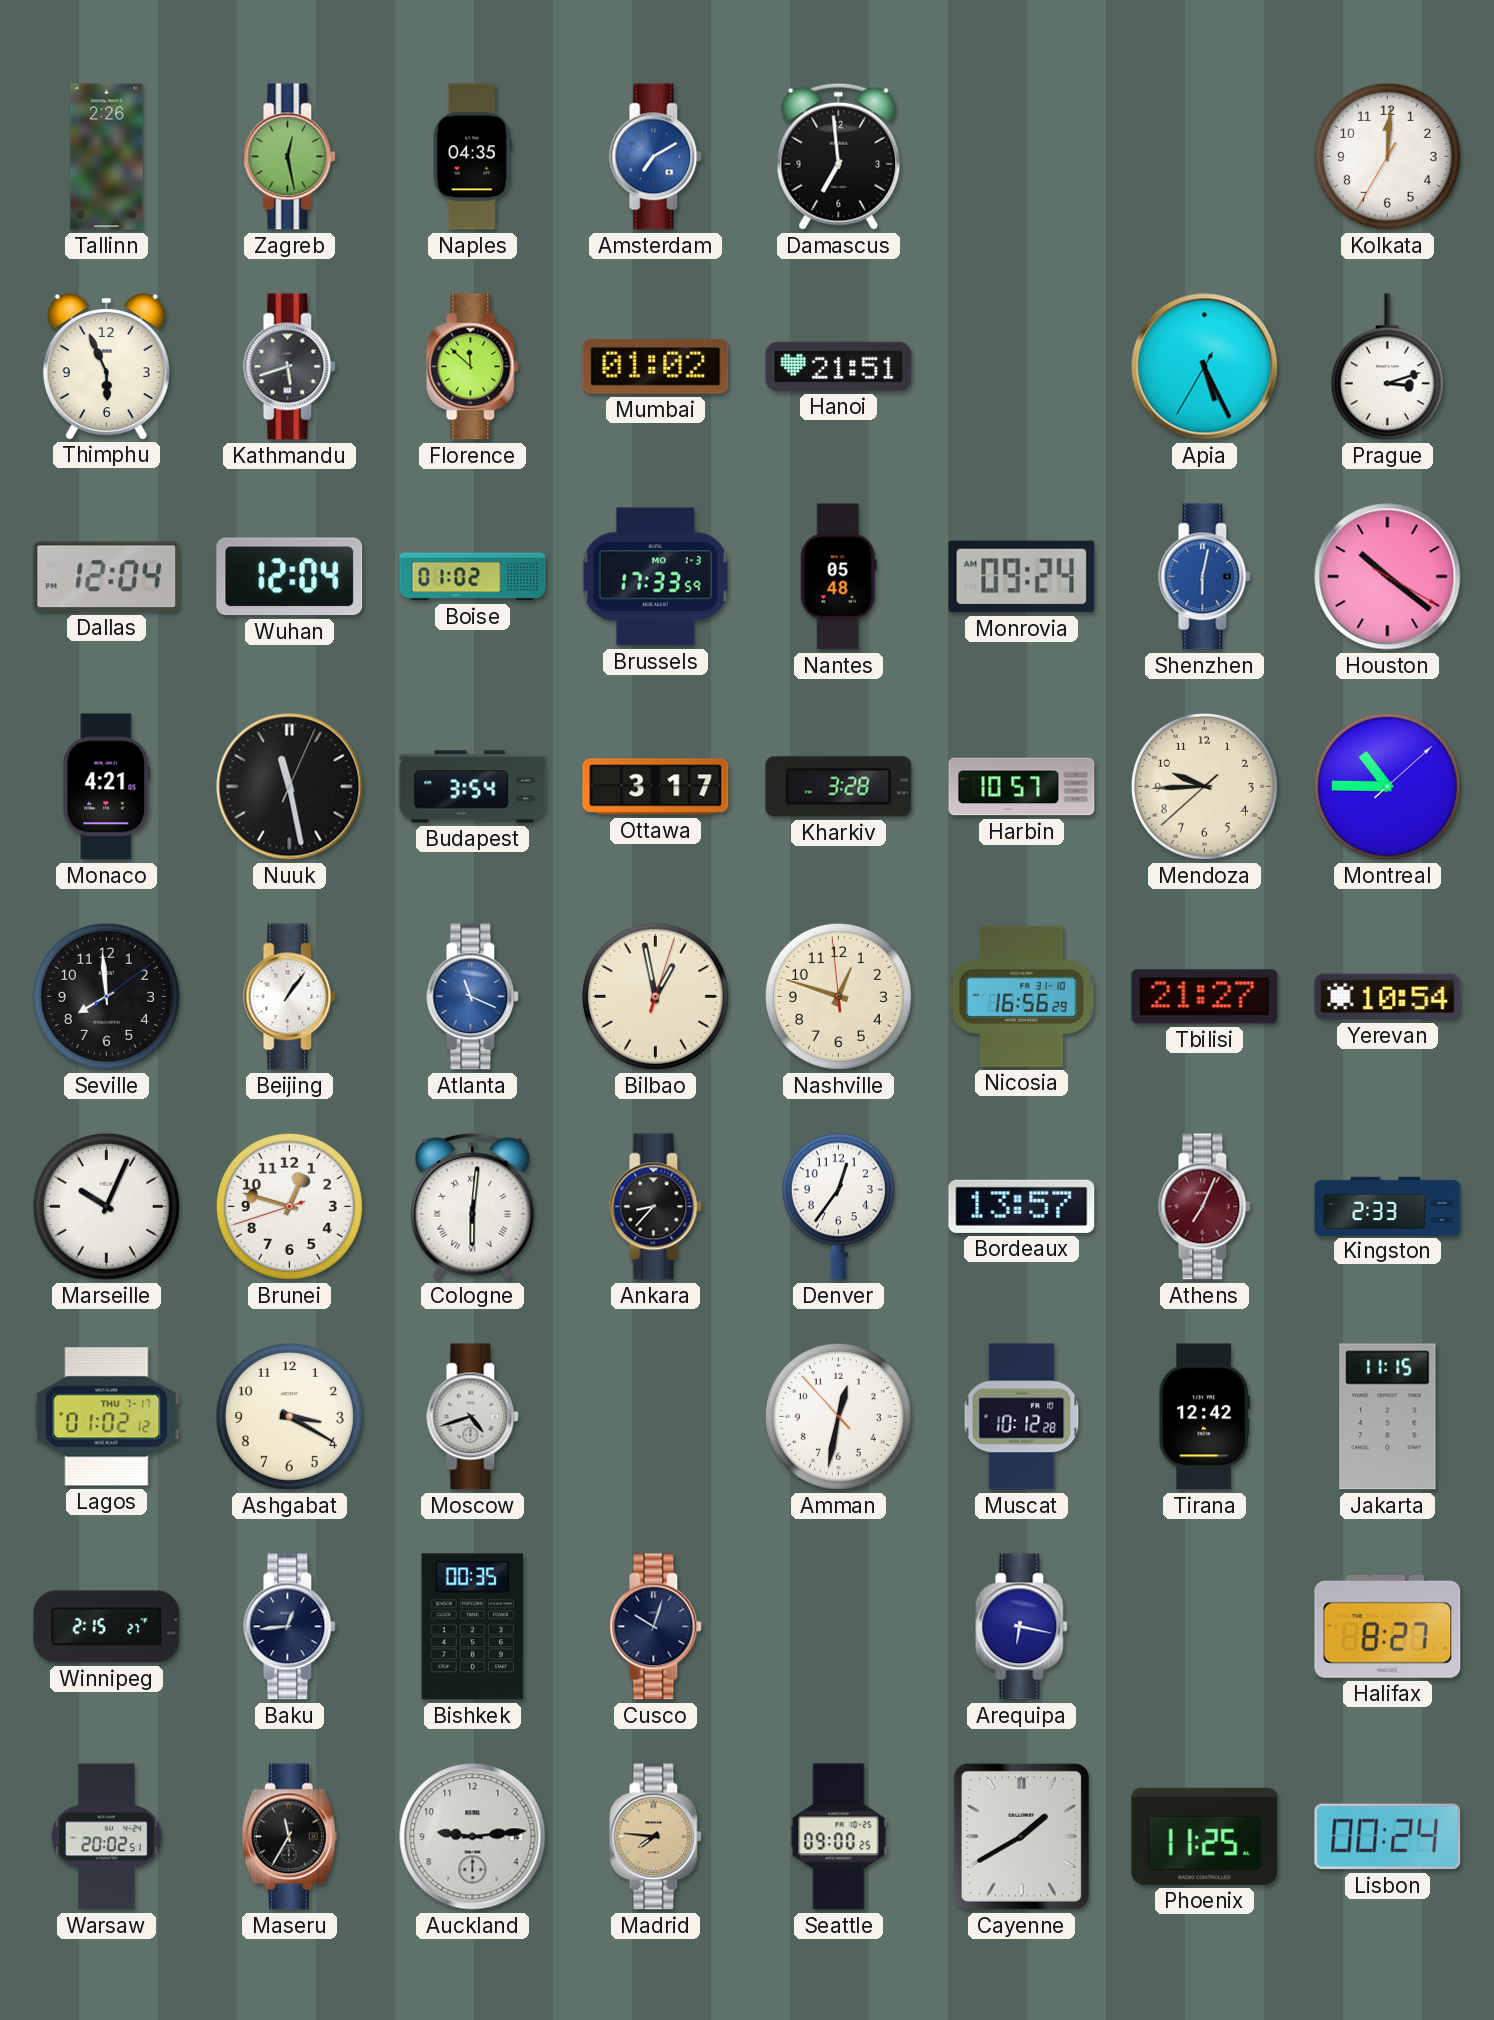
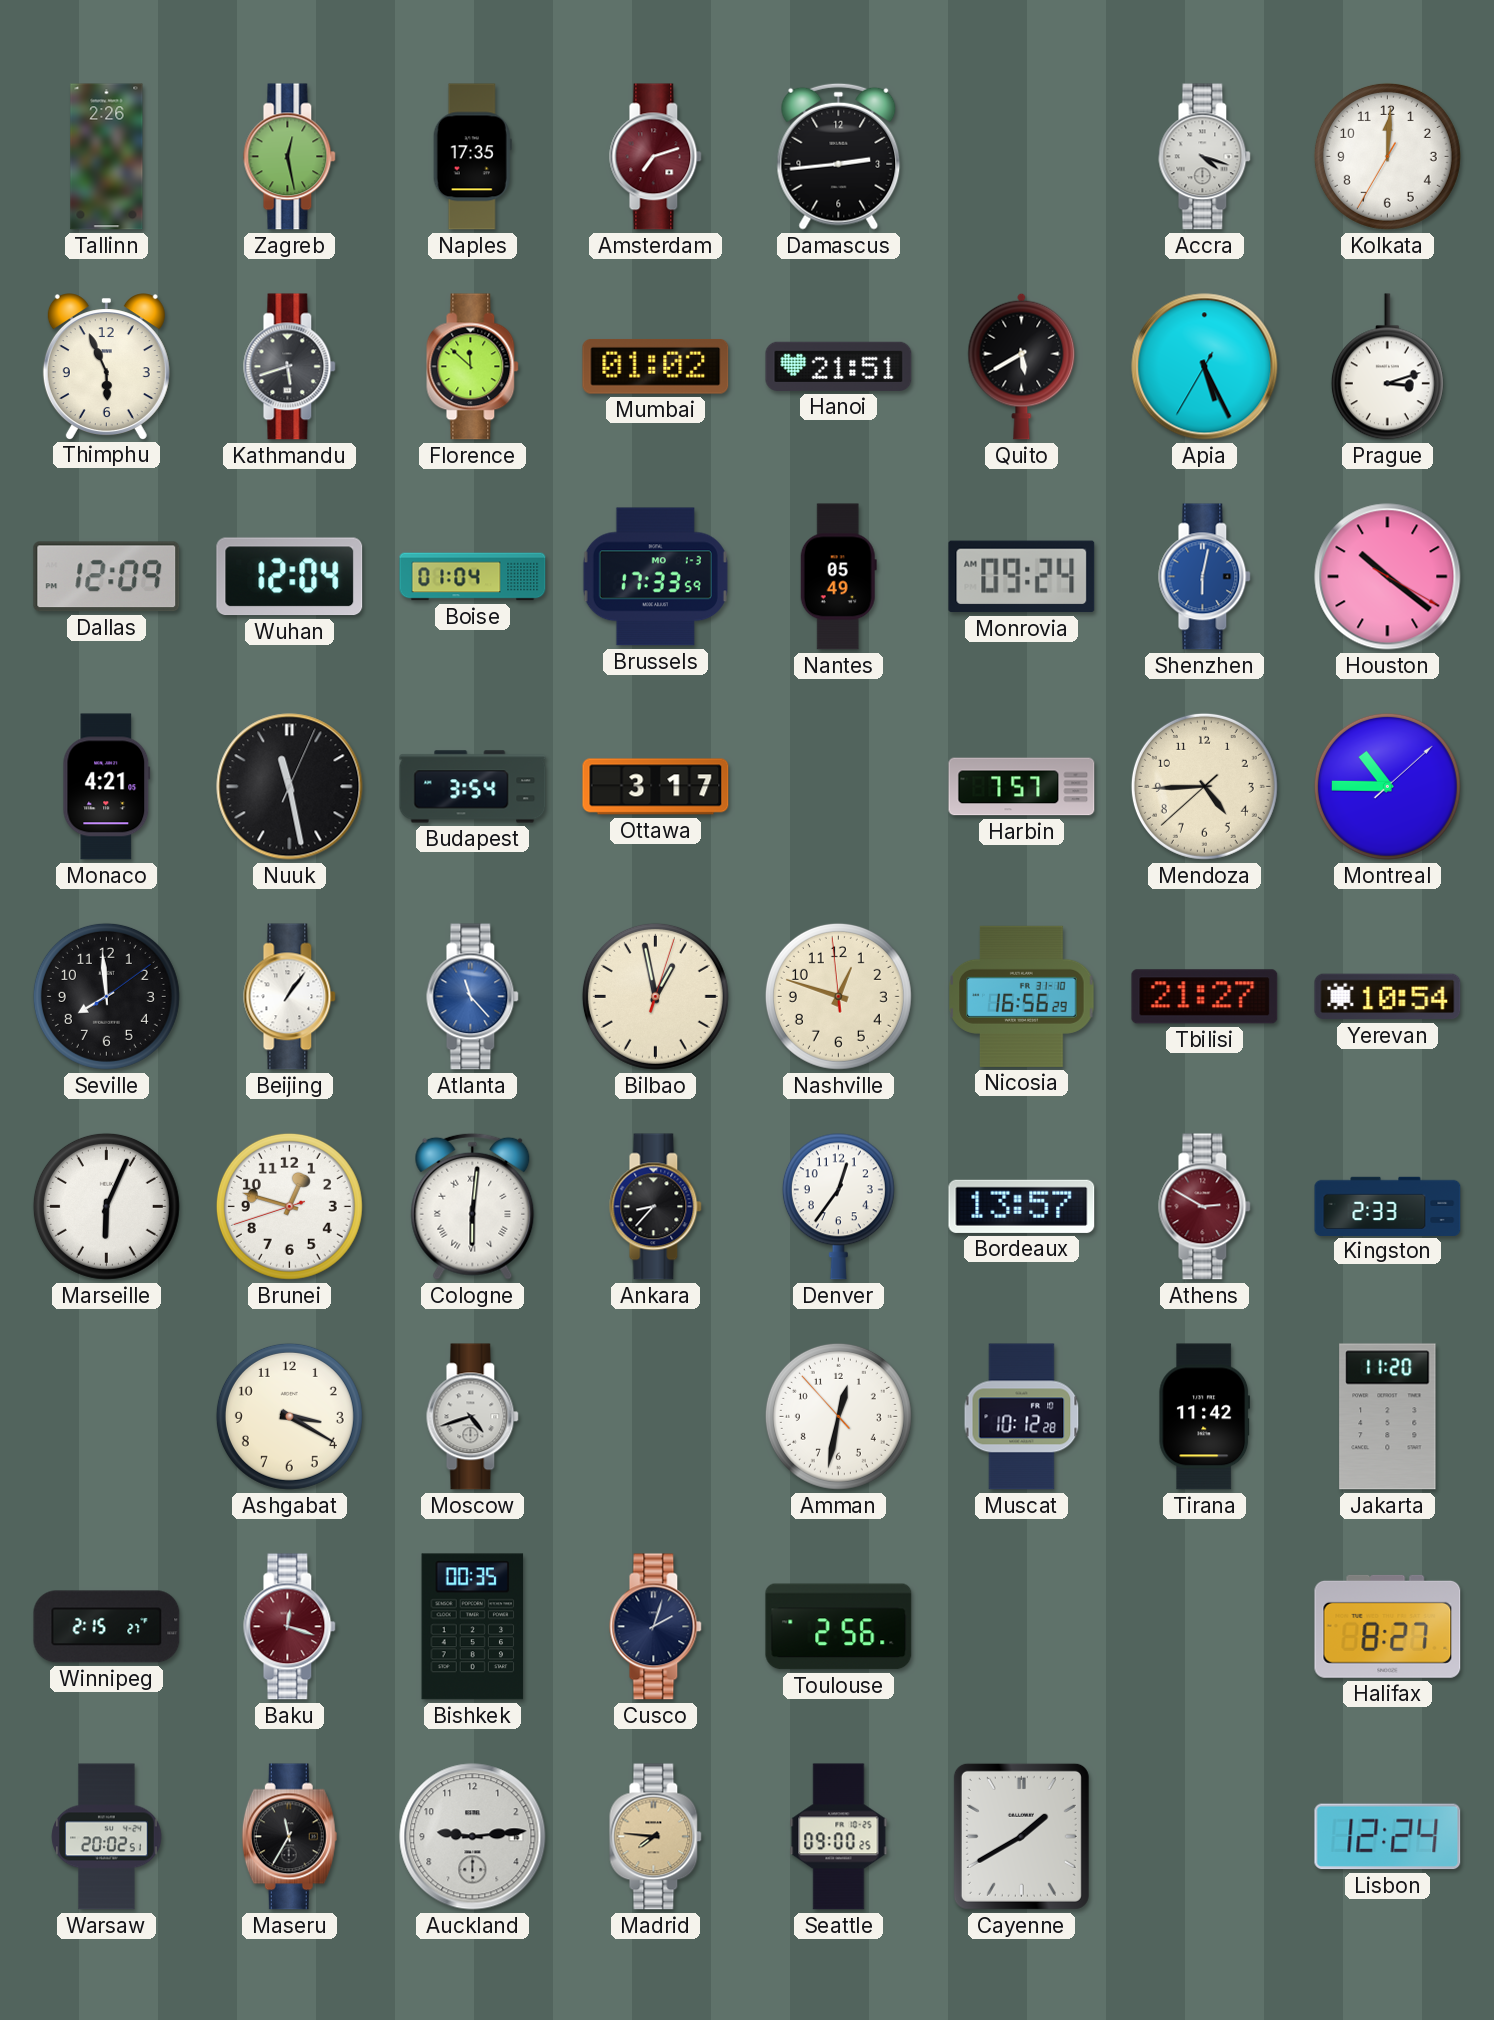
Naples: 04:35 -> 17:35
Amsterdam: 7:10 -> 7:12
Amsterdam dial: blue -> burgundy
Damascus: 6:59 -> 2:44
Accra: none -> 4:18
Quito: none -> 5:40
Dallas: 12:04 -> 12:09
Boise: 01:02 -> 01:04
Nantes: 05:48 -> 05:49
Kharkiv: 3:28 -> none
Harbin: 10:57 -> 7:57
Mendoza: 9:44 -> 4:44
Atlanta: 11:19 -> 11:23
Marseille: 10:04 -> 6:04
Athens: 7:04 -> 2:50
Lagos: 01:02 -> none
Tirana: 12:42 -> 11:42
Jakarta: 11:15 -> 11:20
Baku: 12:44 -> 12:18
Baku dial: navy -> burgundy
Cusco: 10:03 -> 2:03
Toulouse: none -> 2:56
Arequipa: 6:17 -> none
Phoenix: 11:25 -> none
Lisbon: 00:24 -> 12:24
